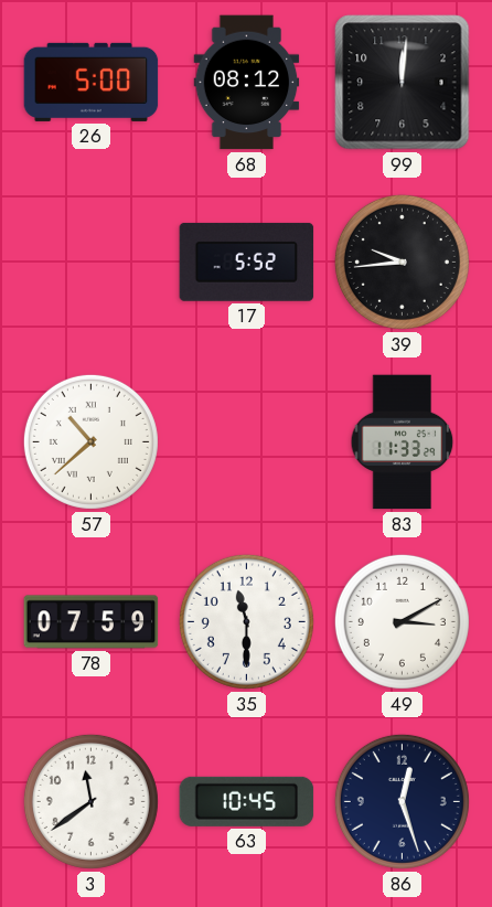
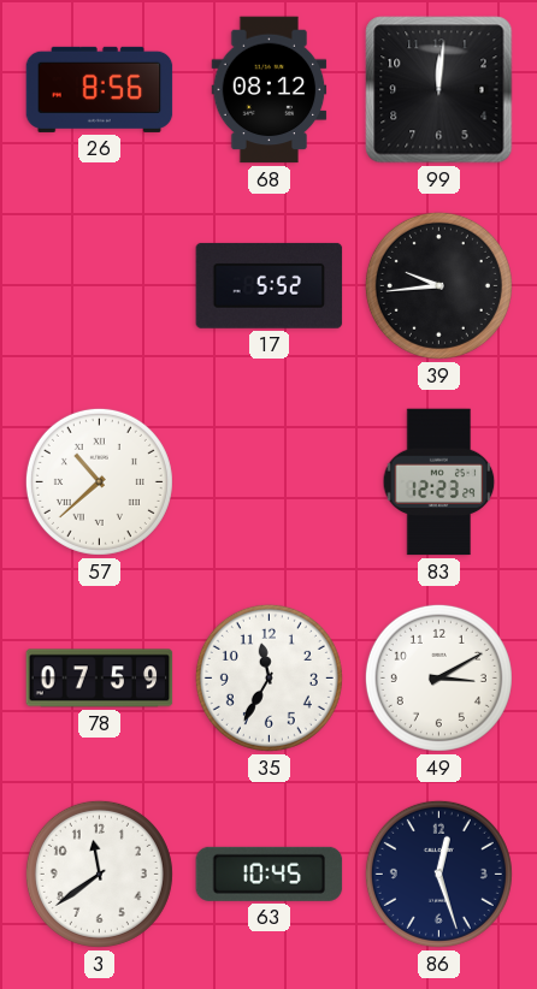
26: 5:00 -> 8:56
83: 11:33 -> 12:23
35: 11:30 -> 11:35
